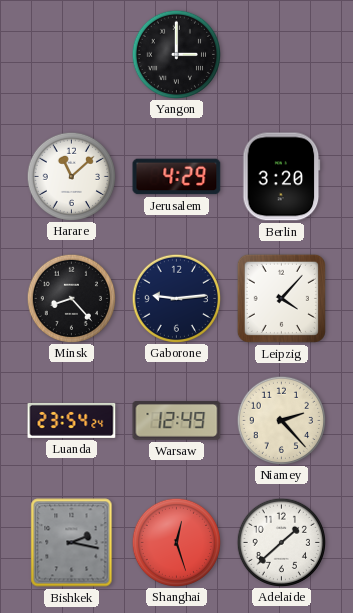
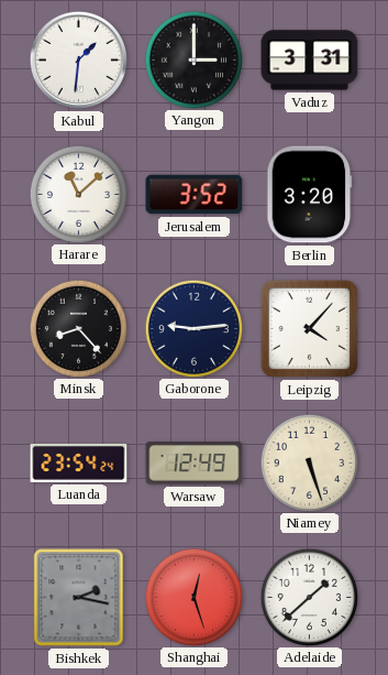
Kabul: none -> 1:31
Vaduz: none -> 3:31
Jerusalem: 4:29 -> 3:52
Niamey: 2:23 -> 5:27
